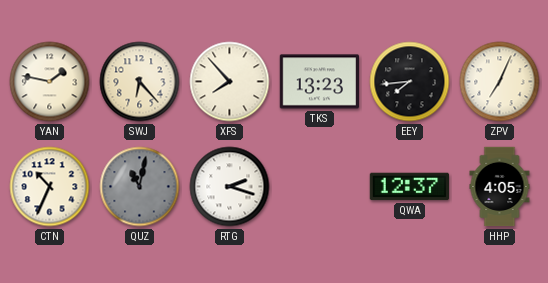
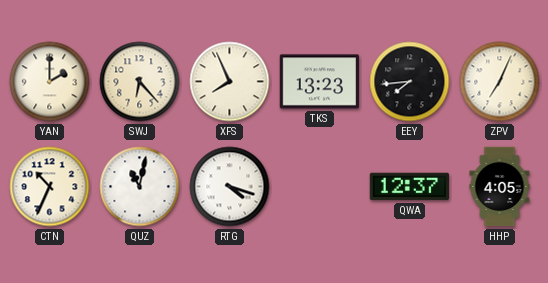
YAN: 1:47 -> 2:00
XFS: 7:53 -> 7:56
QUZ dial: grey -> white
RTG: 2:18 -> 4:18
